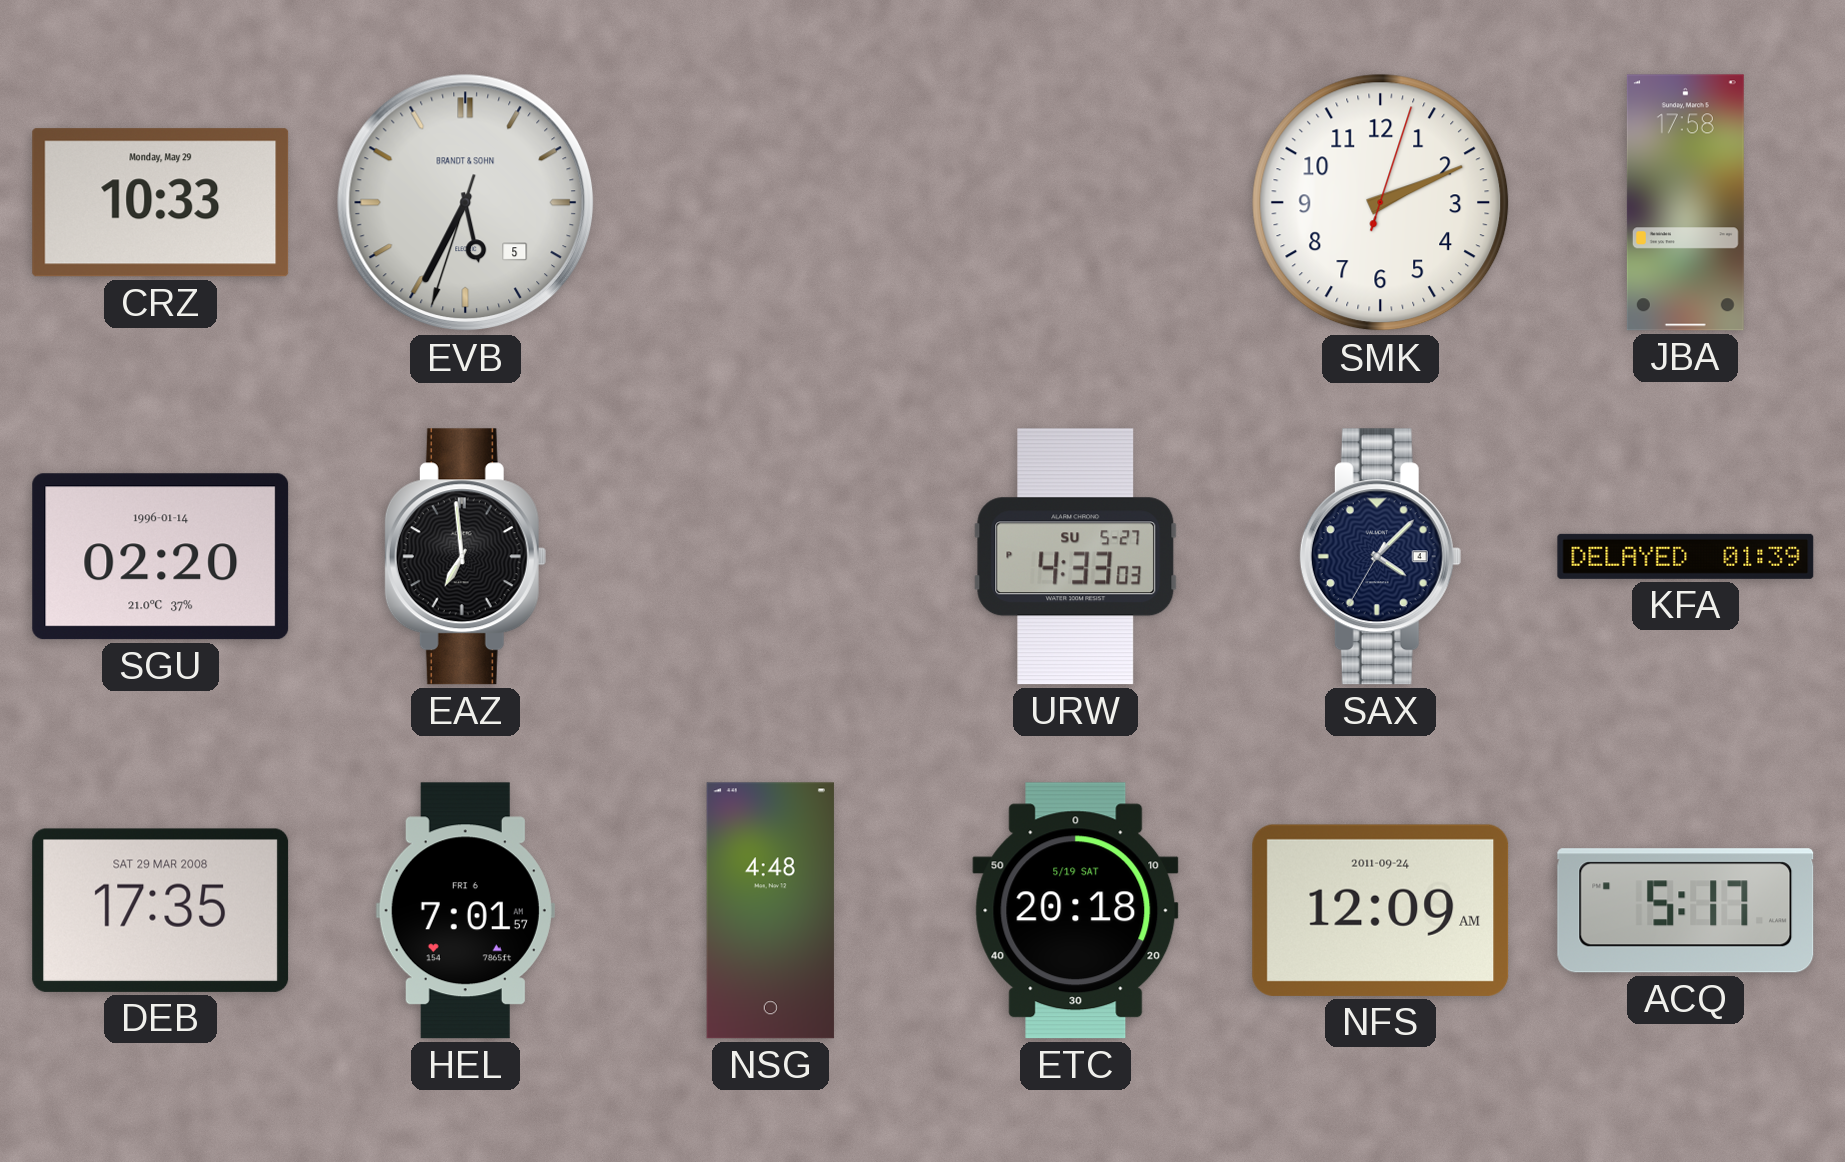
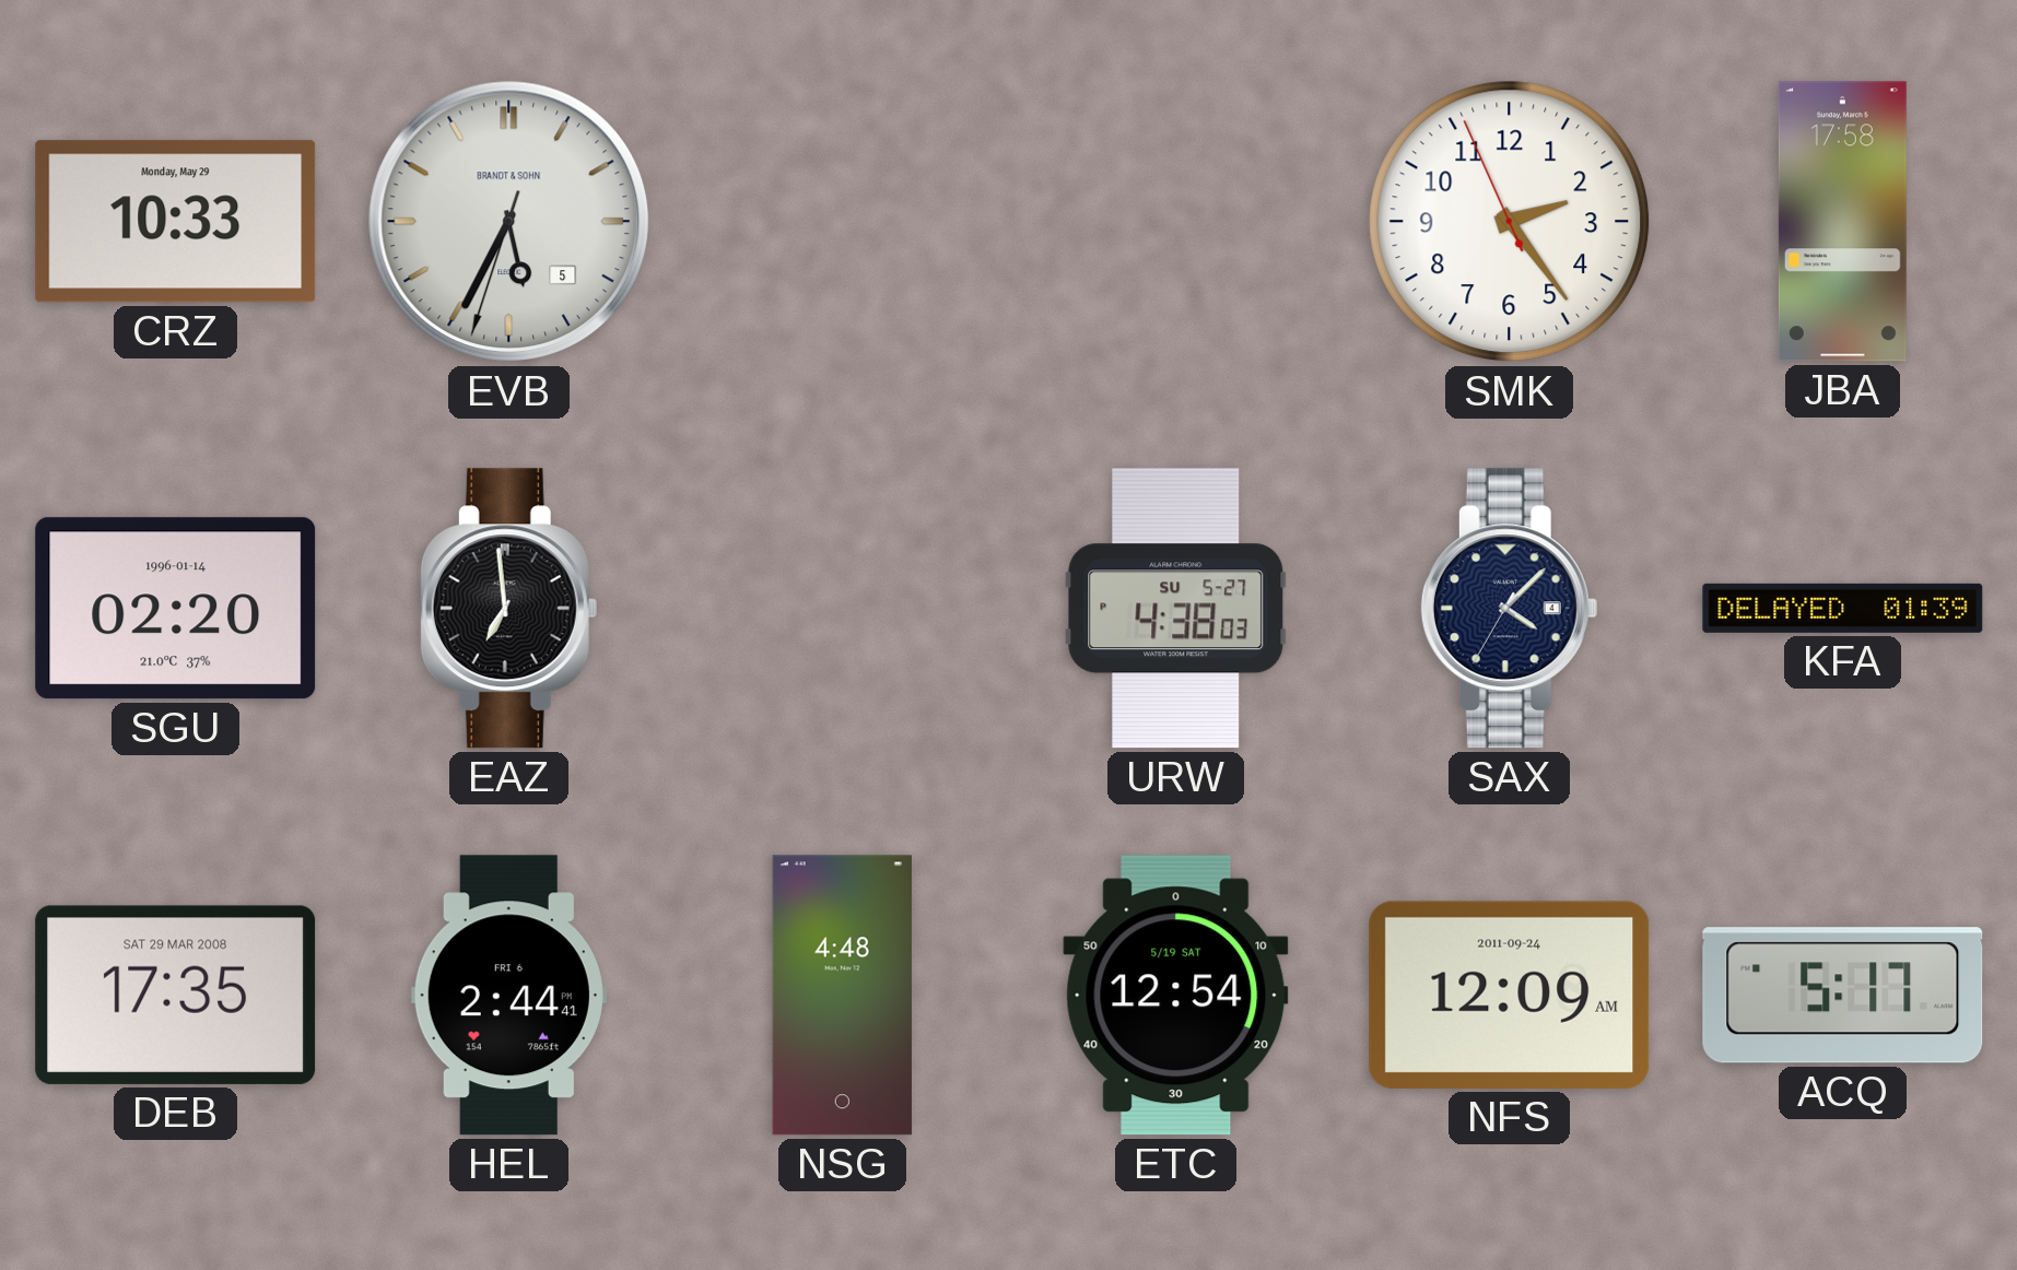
SMK: 2:11 -> 2:23
URW: 4:33 -> 4:38
HEL: 7:01 -> 2:44
ETC: 20:18 -> 12:54
